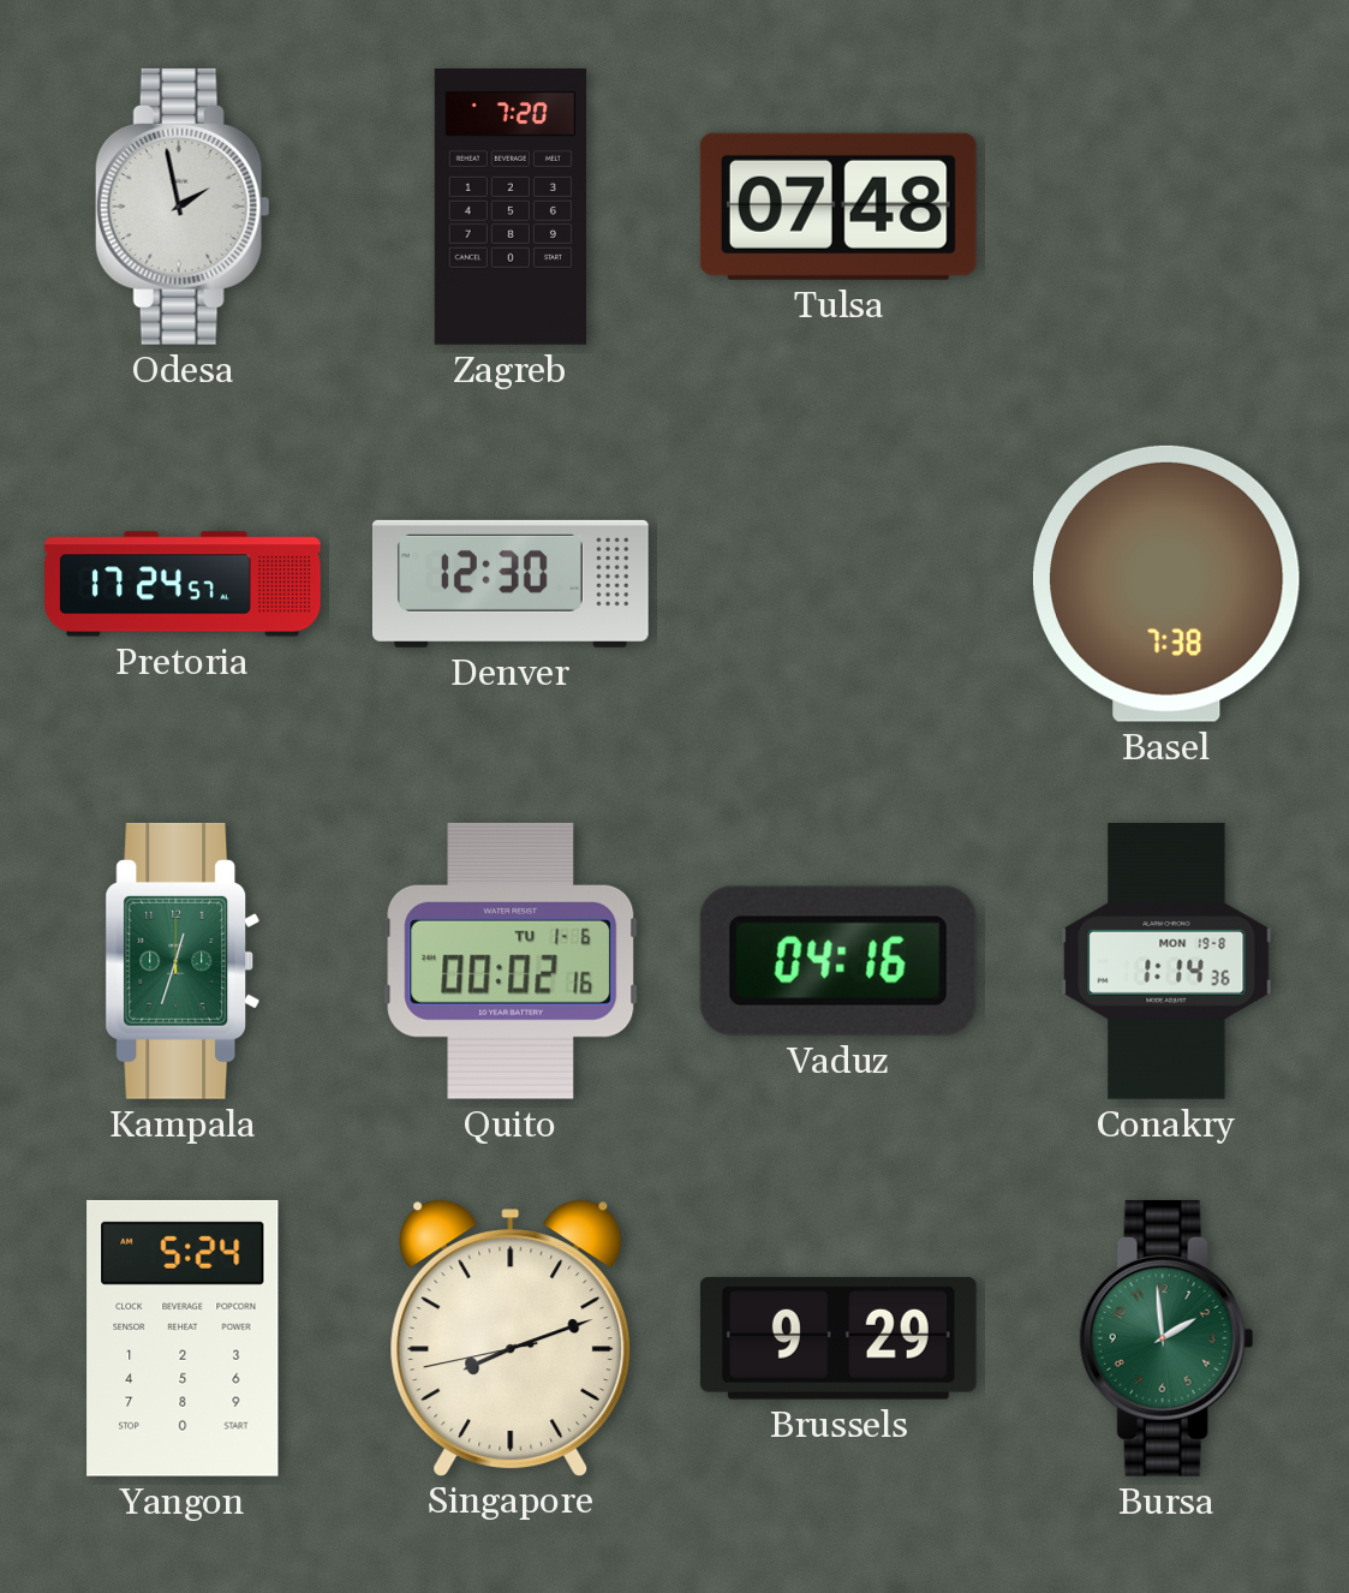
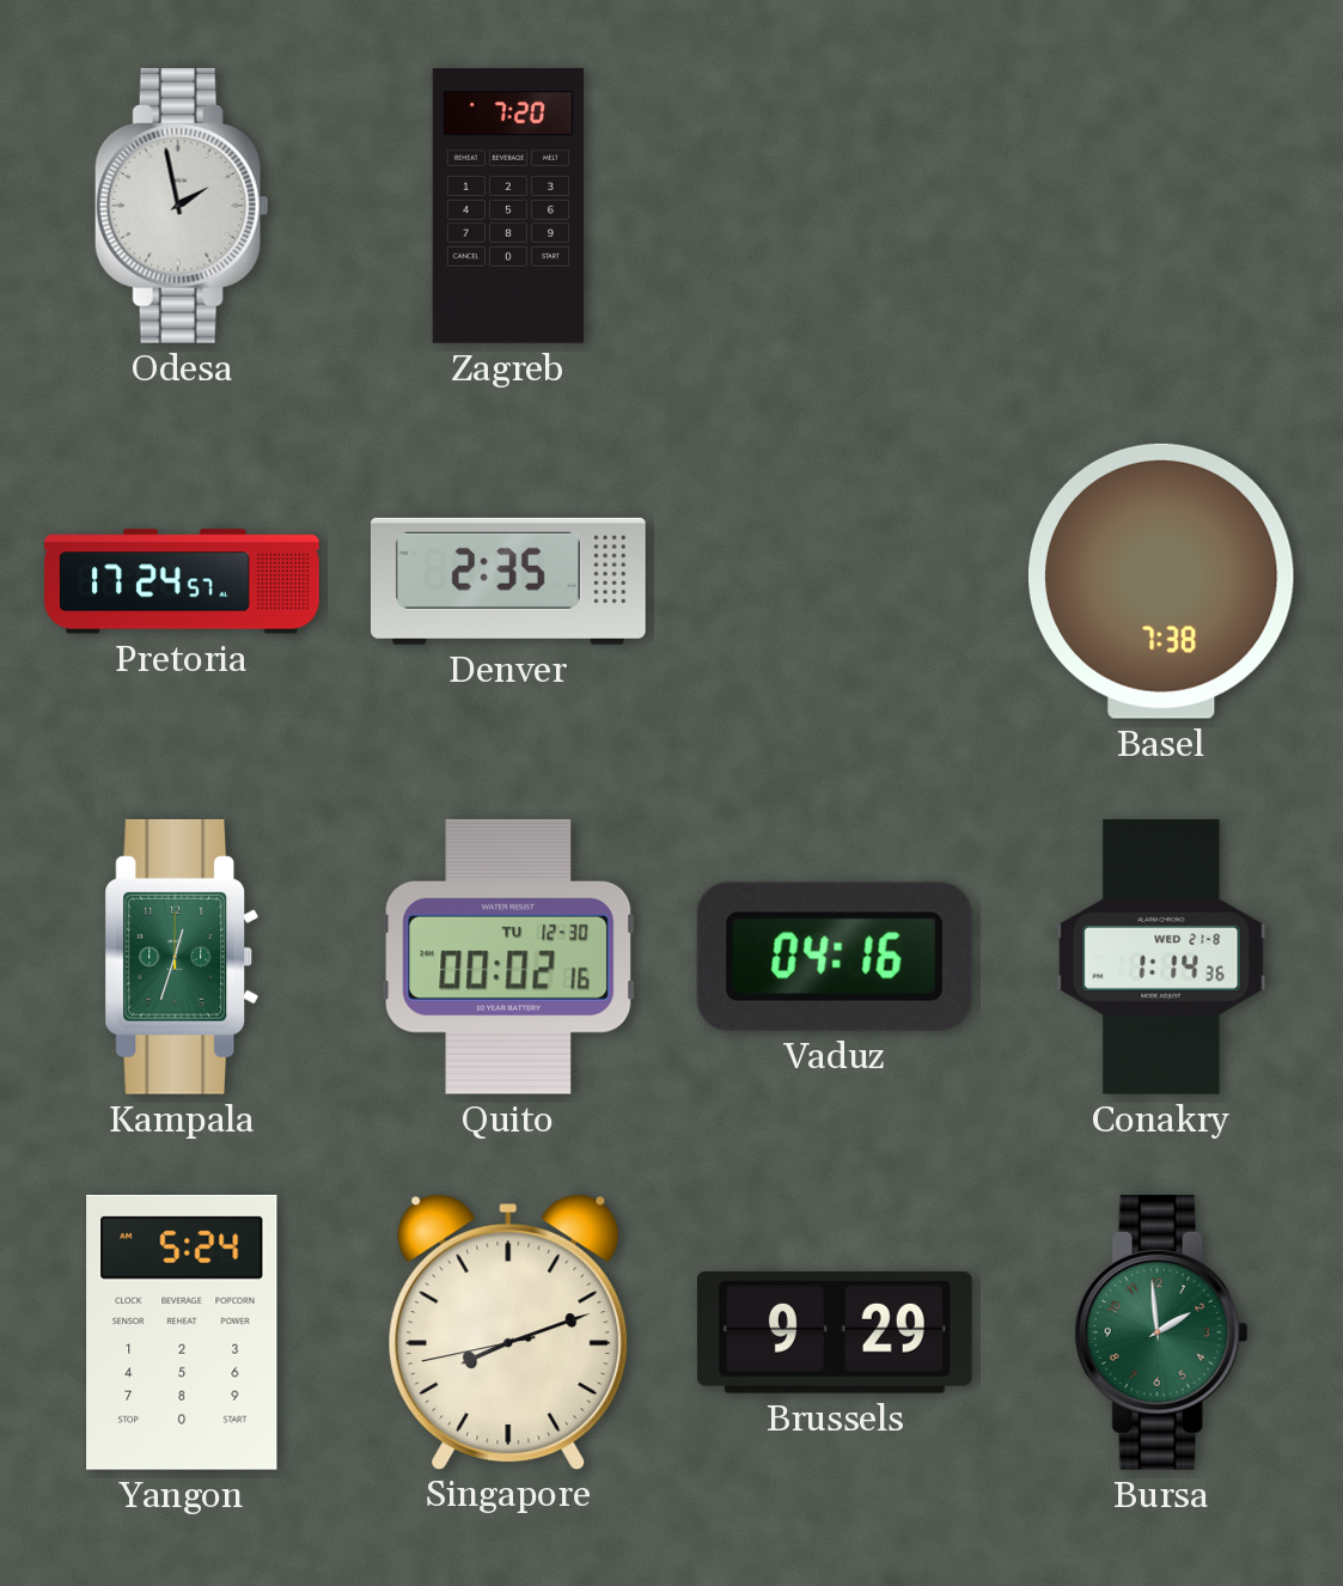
Tulsa: 07:48 -> none
Denver: 12:30 -> 2:35
Quito date: TU 1-6 -> TU 12-30
Conakry date: MON 19-8 -> WED 21-8
